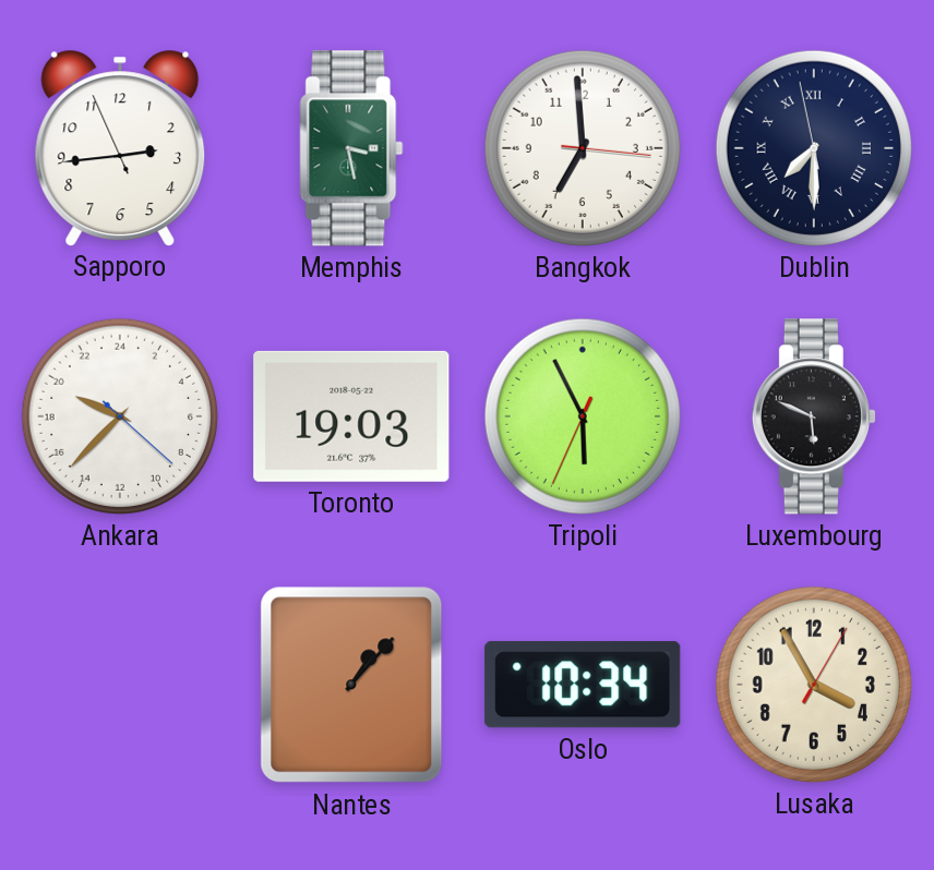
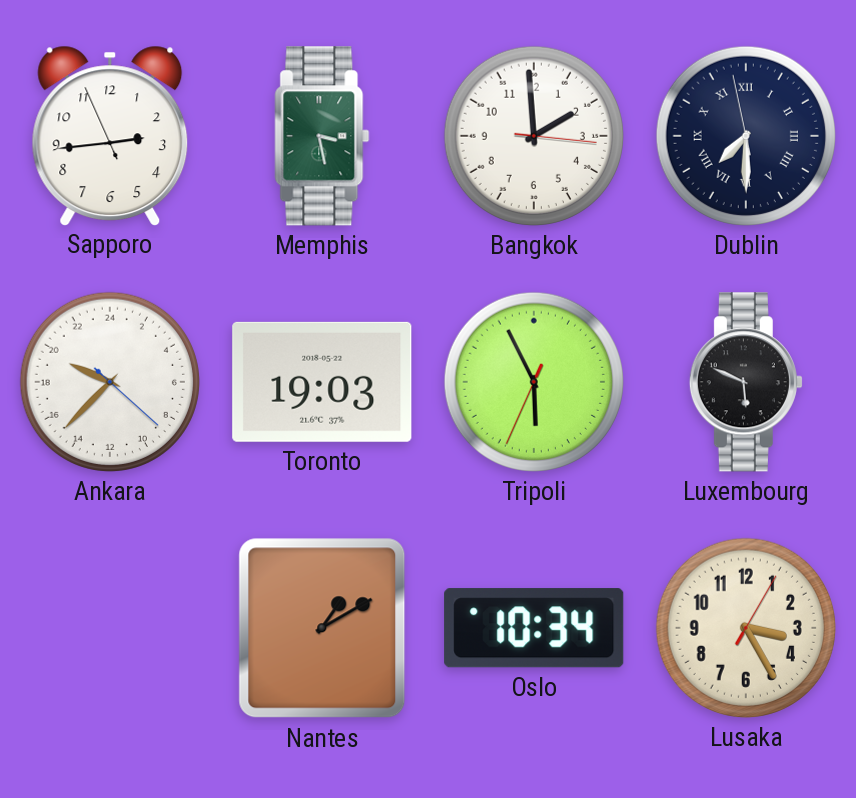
Bangkok: 6:59 -> 1:59
Nantes: 1:07 -> 1:10
Lusaka: 3:55 -> 3:25
